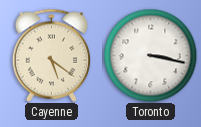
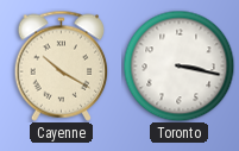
Cayenne: 5:21 -> 10:20
